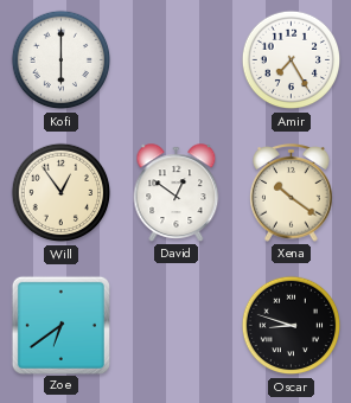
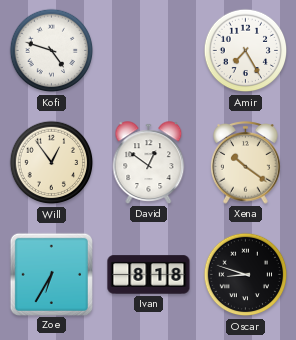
Kofi: 6:00 -> 4:48
Zoe: 6:39 -> 6:35
Ivan: none -> 8:18
